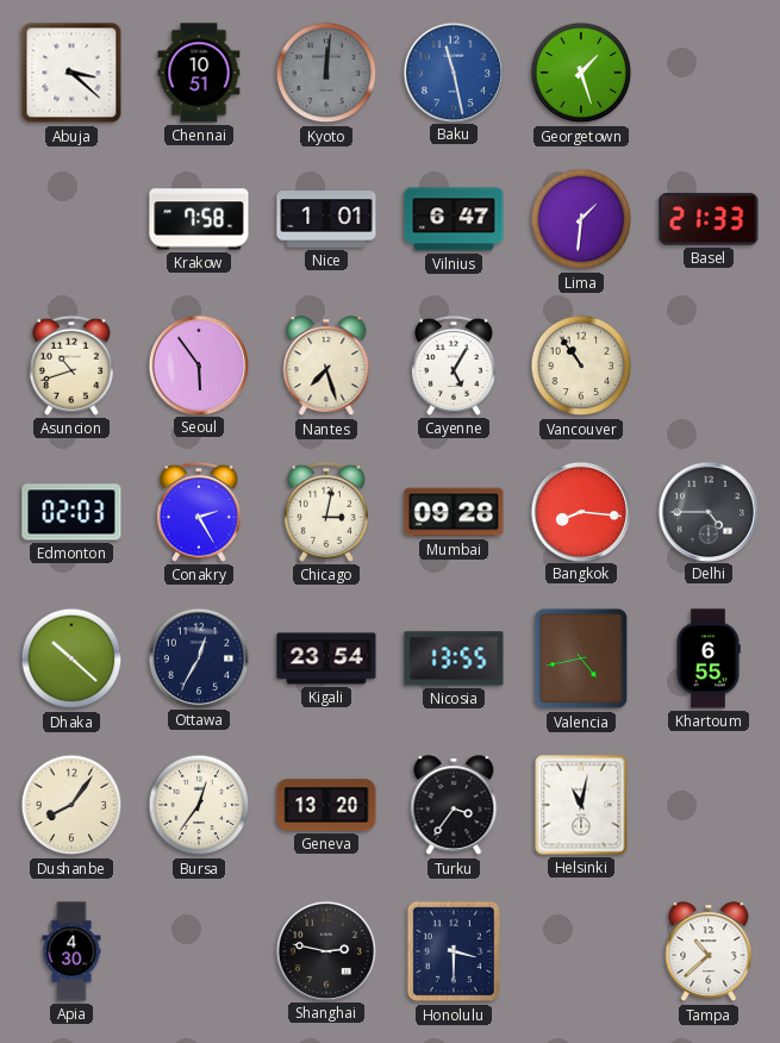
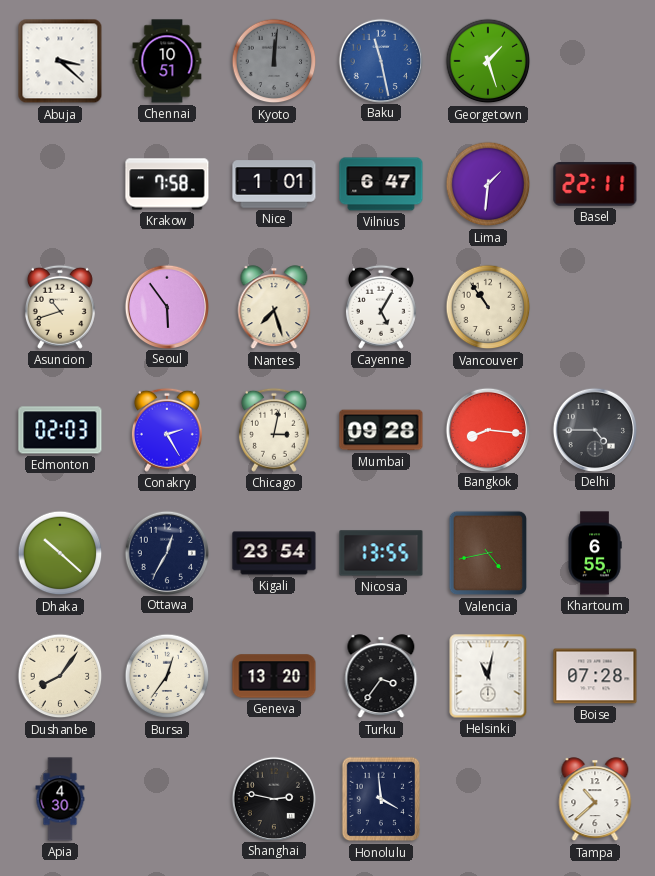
Basel: 21:33 -> 22:11
Boise: none -> 07:28
Honolulu: 3:30 -> 3:59
